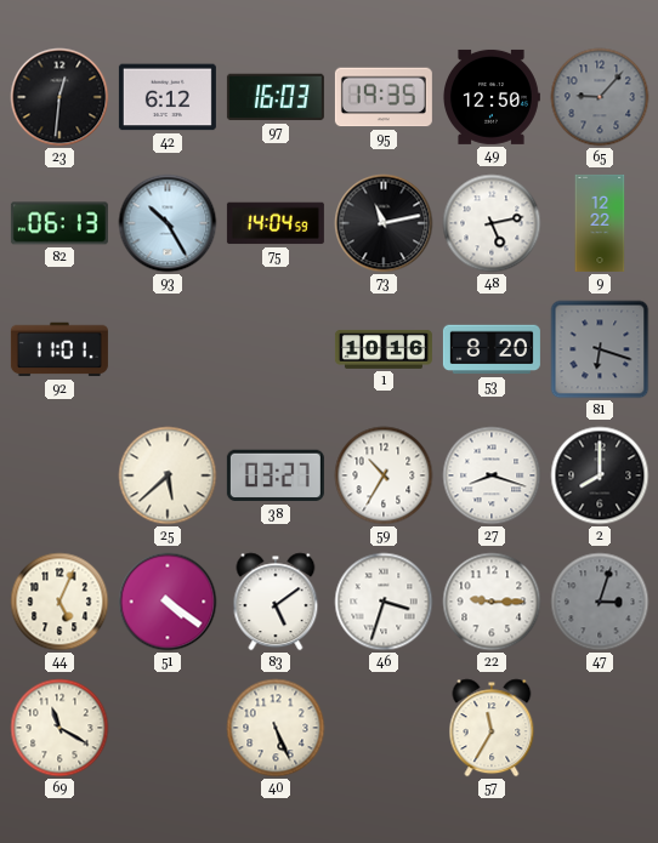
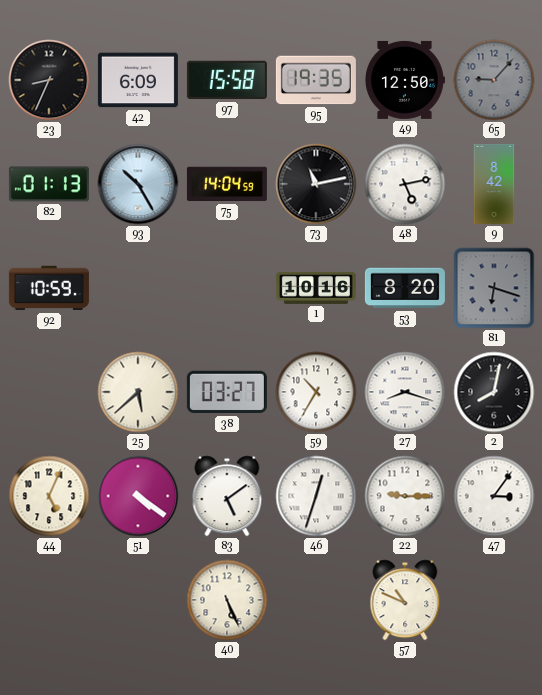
23: 12:31 -> 8:34
42: 6:12 -> 6:09
97: 16:03 -> 15:58
82: 06:13 -> 01:13
9: 12:22 -> 8:42
92: 11:01 -> 10:59
2: 8:00 -> 8:02
46: 3:33 -> 12:33
47: 3:03 -> 3:06
47 dial: grey -> white
69: 11:20 -> none
57: 11:35 -> 10:49
